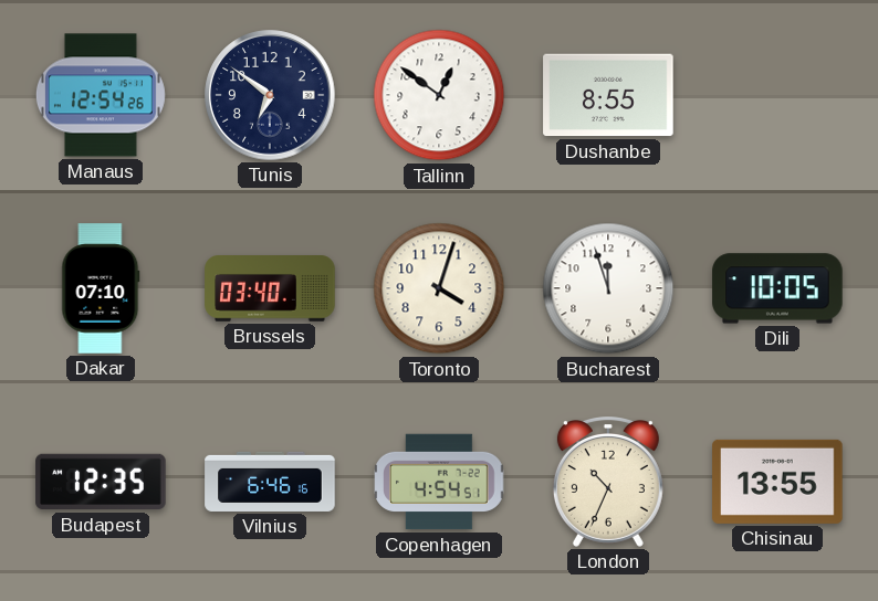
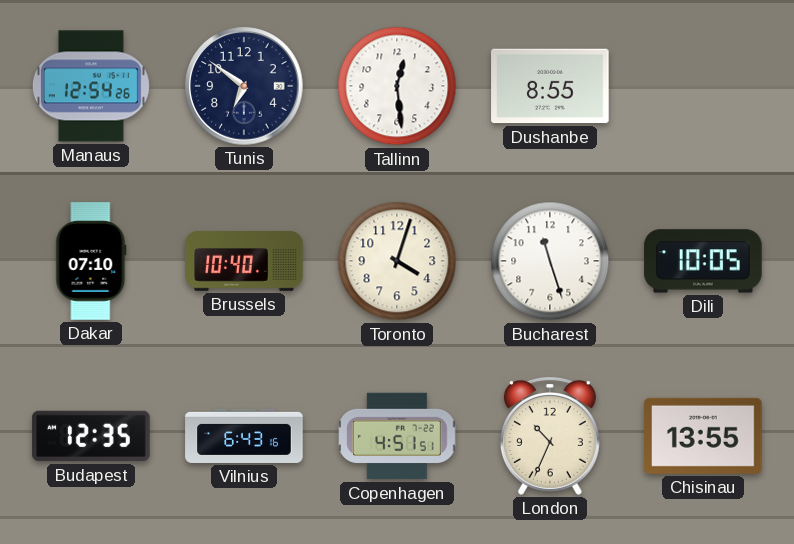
Tallinn: 12:51 -> 12:29
Brussels: 03:40 -> 10:40
Bucharest: 11:57 -> 11:27
Vilnius: 6:46 -> 6:43
Copenhagen: 4:54 -> 4:51
